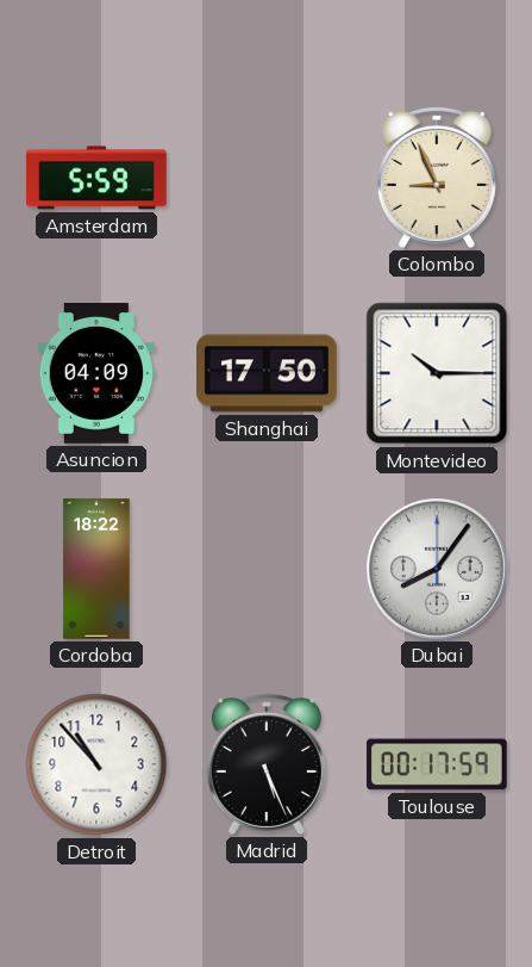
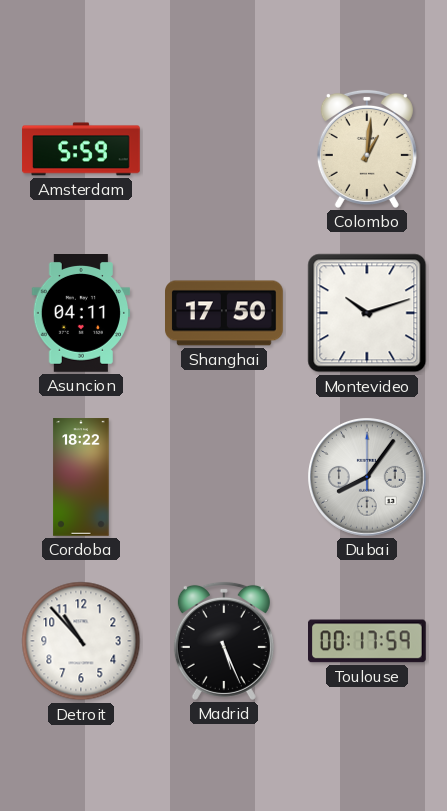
Colombo: 8:56 -> 1:01
Asuncion: 04:09 -> 04:11
Montevideo: 10:15 -> 10:12
